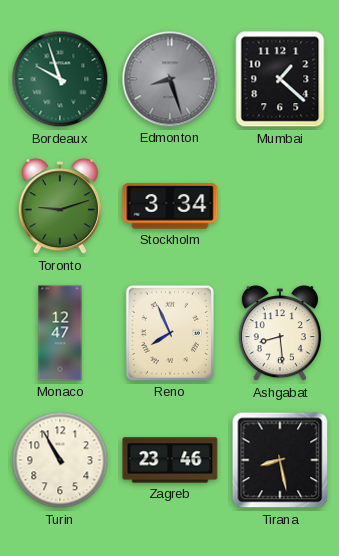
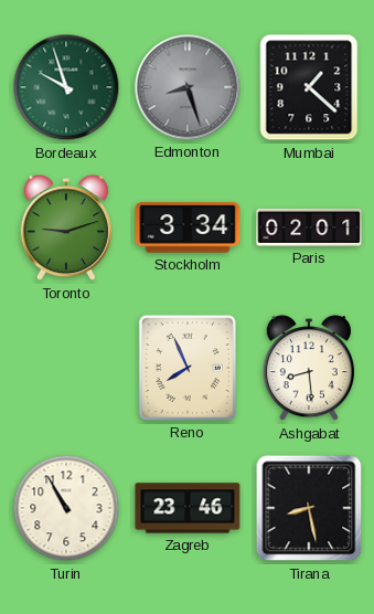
Paris: none -> 02:01
Monaco: 12:47 -> none
